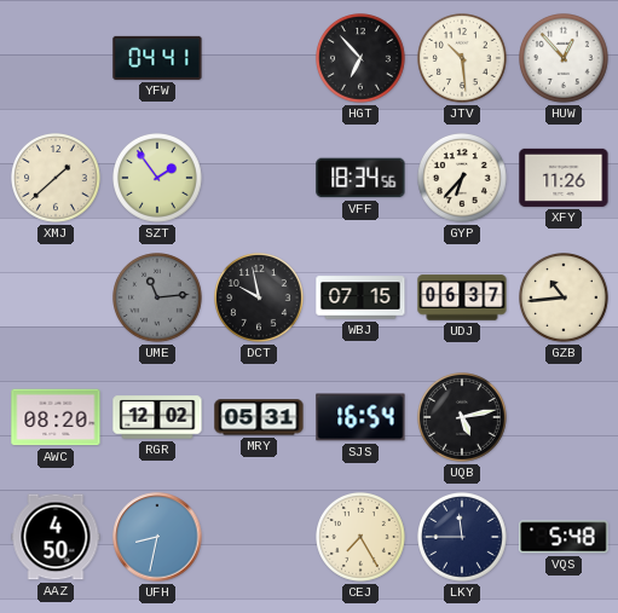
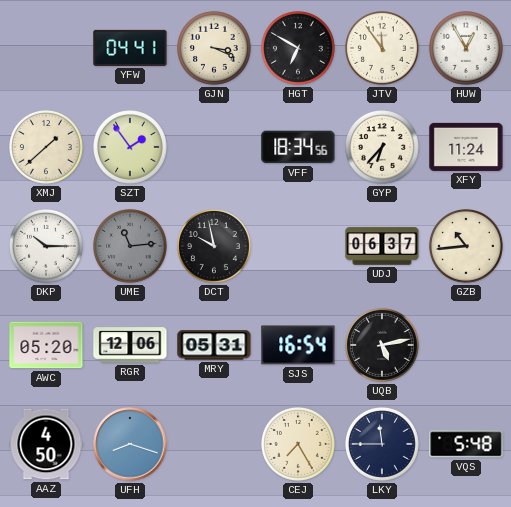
GJN: none -> 3:19
HGT: 6:53 -> 6:50
JTV: 10:29 -> 11:54
HUW: 12:53 -> 12:55
XFY: 11:26 -> 11:24
DKP: none -> 10:15
WBJ: 07:15 -> none
AWC: 08:20 -> 05:20
RGR: 12:02 -> 12:06
UFH: 8:32 -> 8:18
